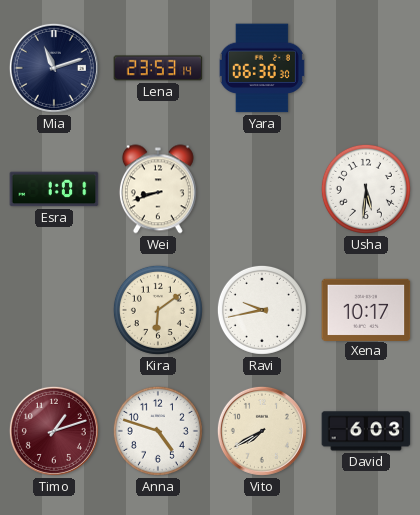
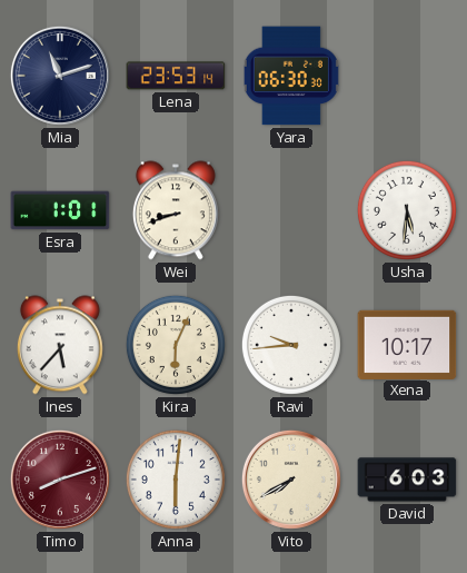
Ines: none -> 5:37
Kira: 6:09 -> 6:04
Ravi: 9:43 -> 9:44
Timo: 1:12 -> 8:12
Anna: 4:48 -> 6:01
